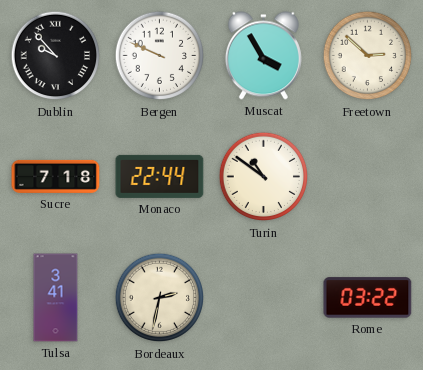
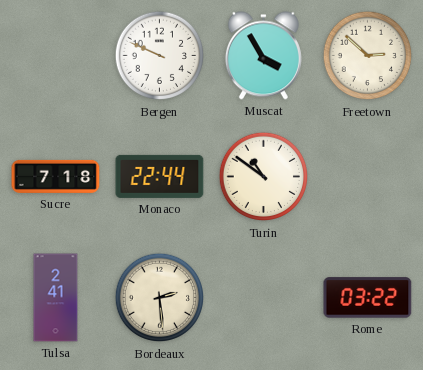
Dublin: 9:53 -> none
Tulsa: 3:41 -> 2:41
Bordeaux: 2:32 -> 2:29
